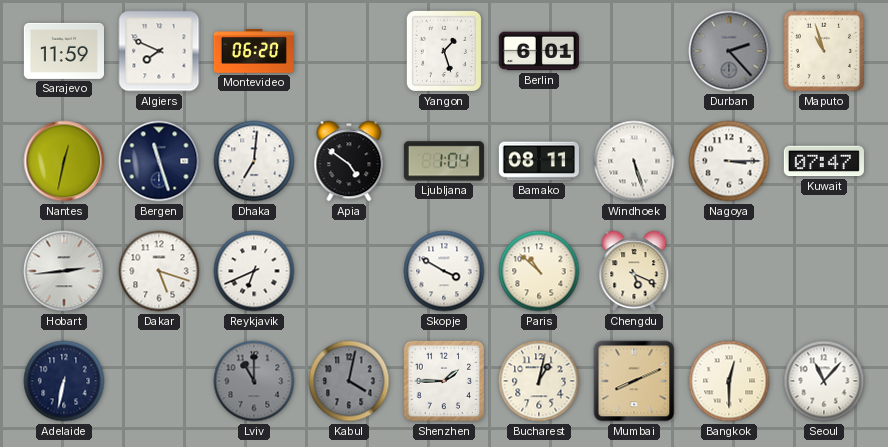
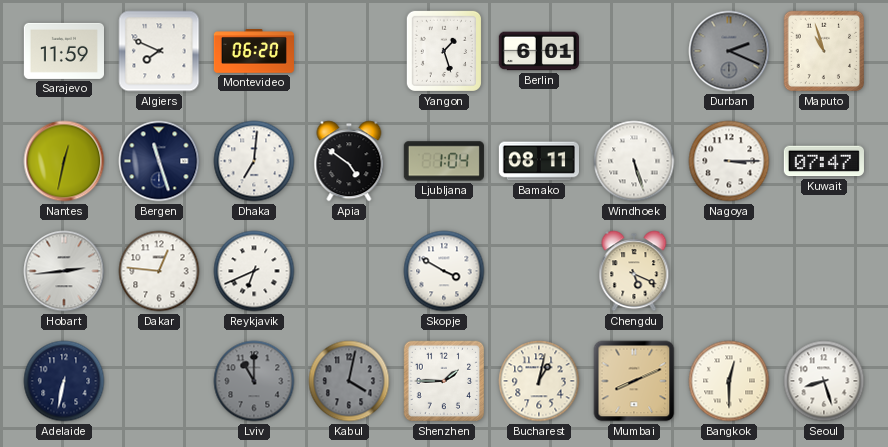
Durban: 2:23 -> 2:19
Dakar: 5:18 -> 12:46
Paris: 10:52 -> none
Seoul: 11:07 -> 8:27
